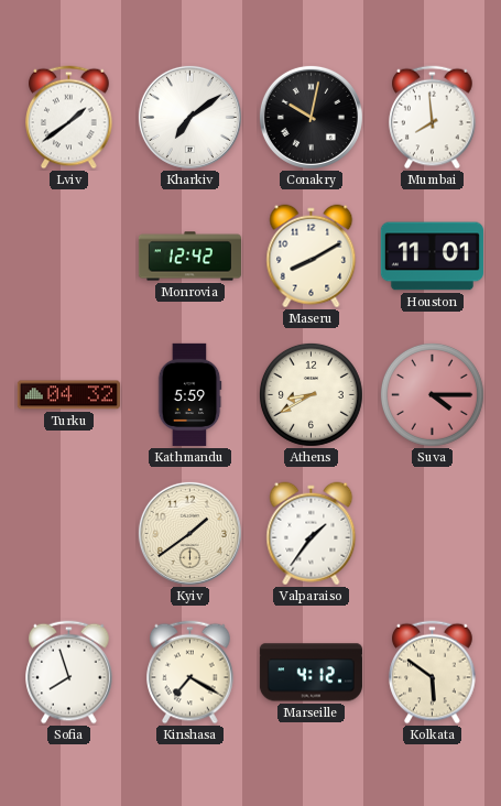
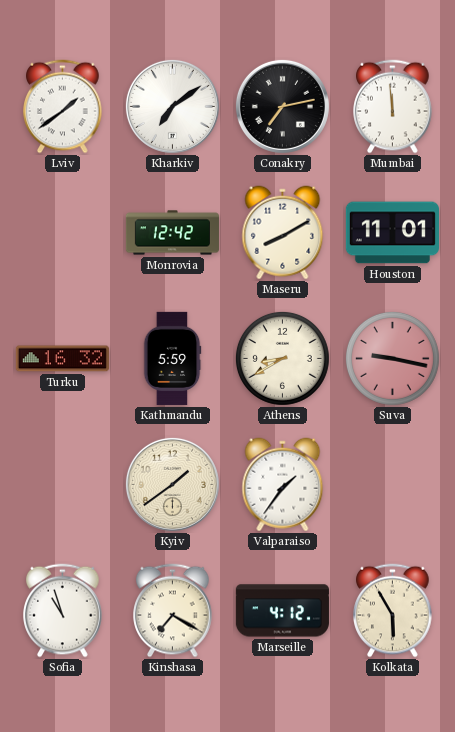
Conakry: 10:02 -> 7:13
Mumbai: 7:59 -> 11:59
Turku: 04:32 -> 16:32
Suva: 4:15 -> 9:17
Sofia: 7:57 -> 10:57
Kolkata: 5:51 -> 5:55
